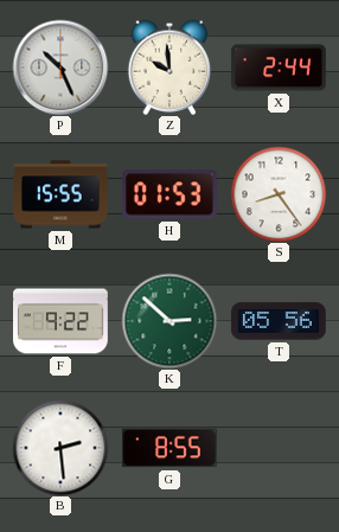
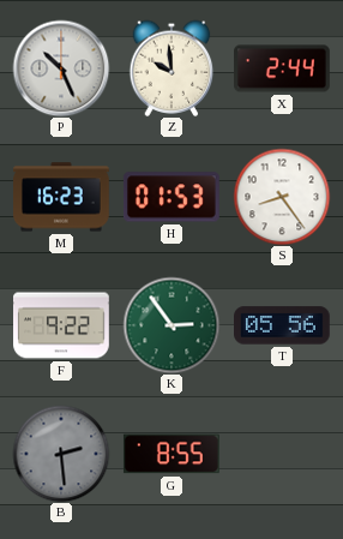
M: 15:55 -> 16:23
K: 2:52 -> 2:54
B dial: white -> grey
